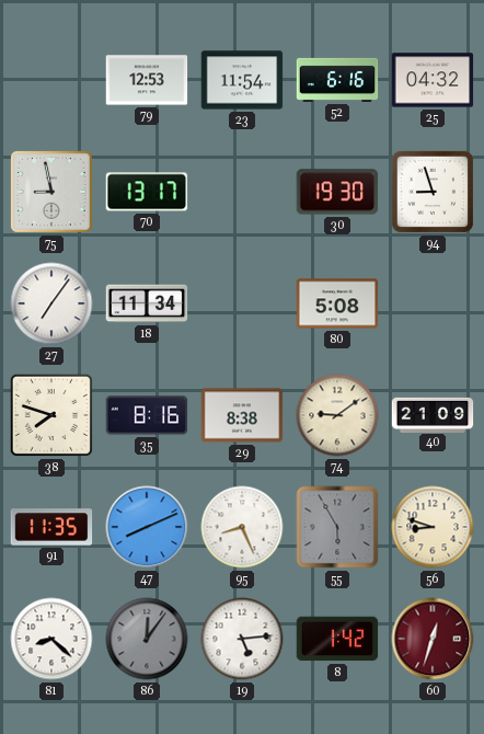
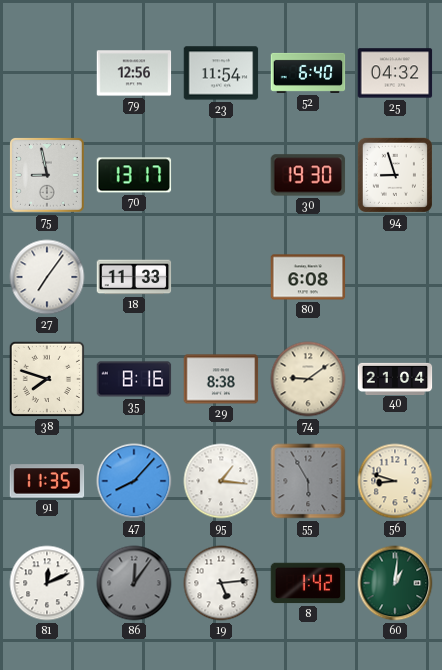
79: 12:53 -> 12:56
52: 6:16 -> 6:40
18: 11:34 -> 11:33
80: 5:08 -> 6:08
40: 21:09 -> 21:04
47: 8:11 -> 8:07
95: 8:26 -> 1:16
81: 8:22 -> 12:11
60: 12:33 -> 1:01
60 dial: burgundy -> green
